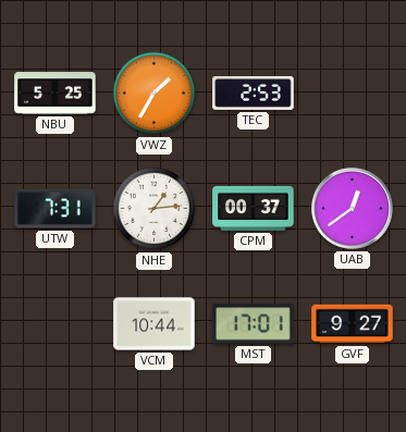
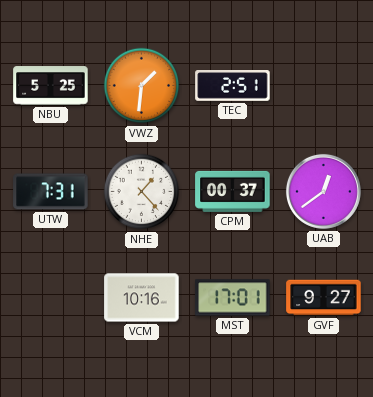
VWZ: 1:35 -> 1:31
TEC: 2:53 -> 2:51
NHE: 1:14 -> 1:23
VCM: 10:44 -> 10:16
